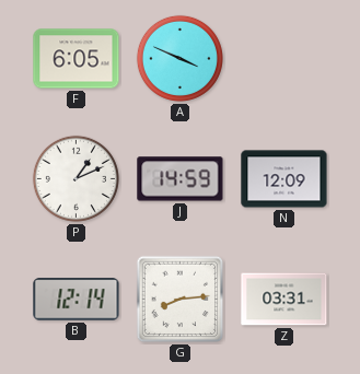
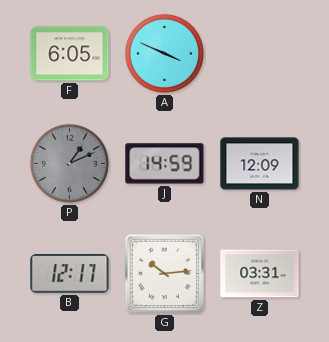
P dial: white -> grey
B: 12:14 -> 12:17
G: 8:14 -> 10:14
